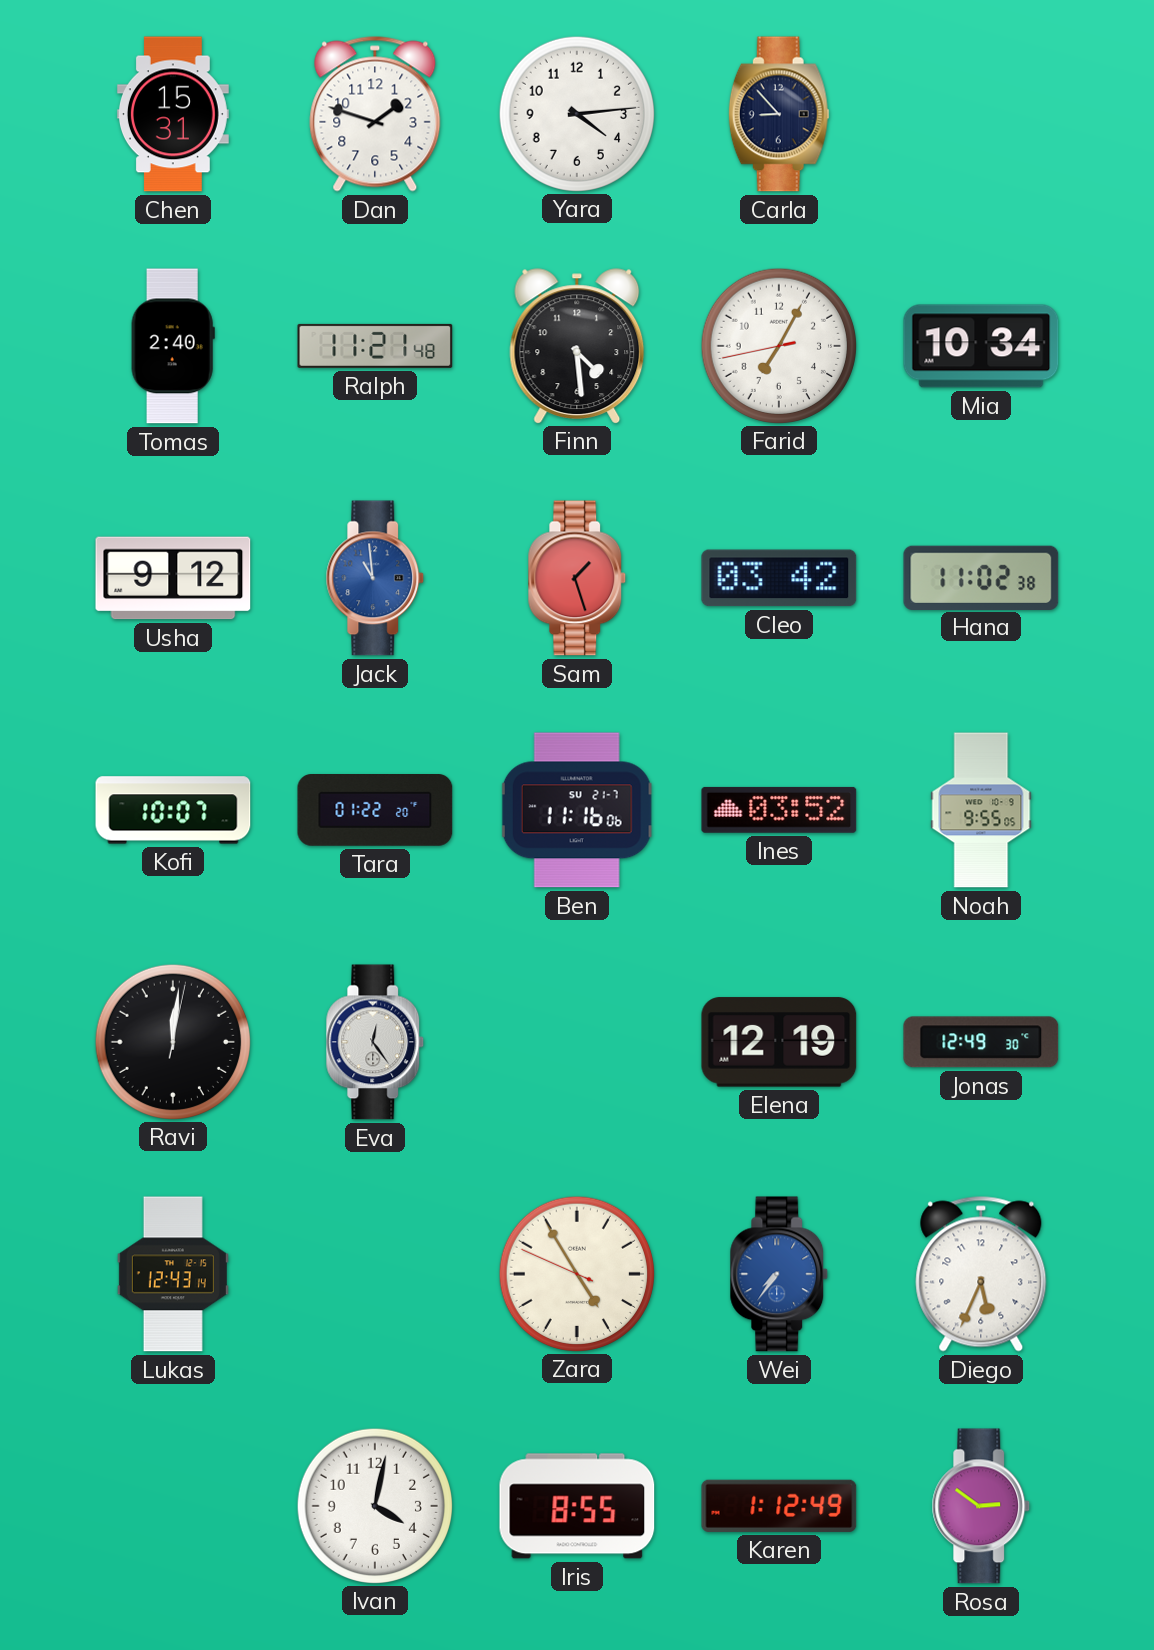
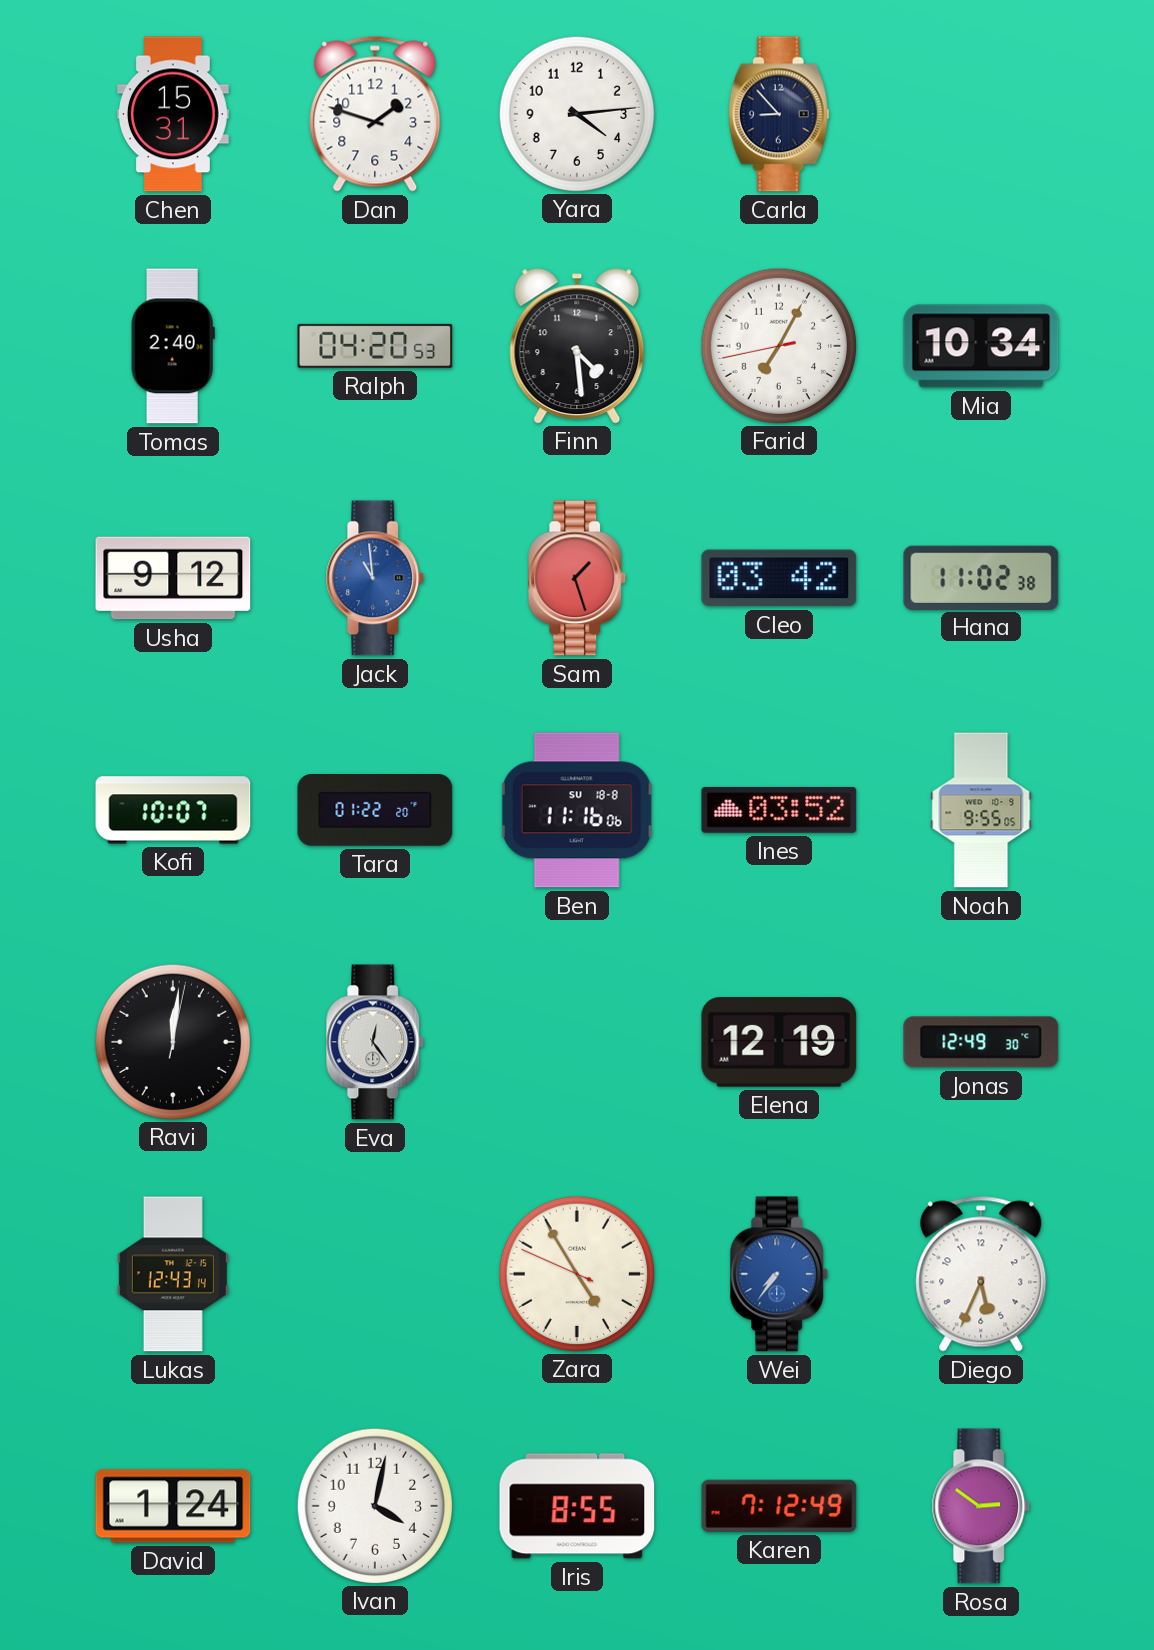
Ralph: 11:21 -> 04:20
Ben date: SU 21-7 -> SU 18-8
David: none -> 1:24
Karen: 1:12 -> 7:12
